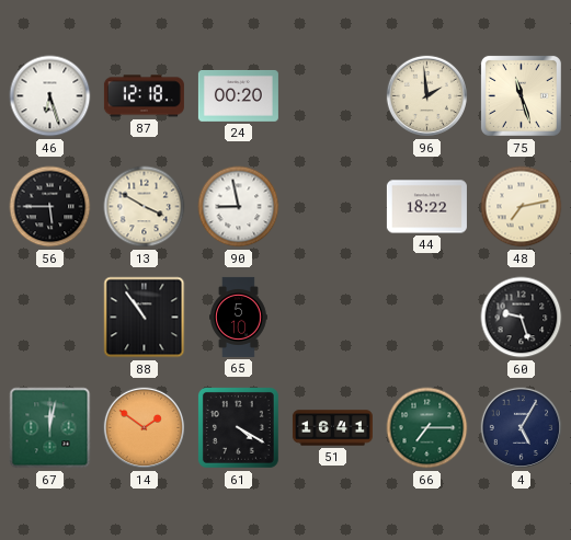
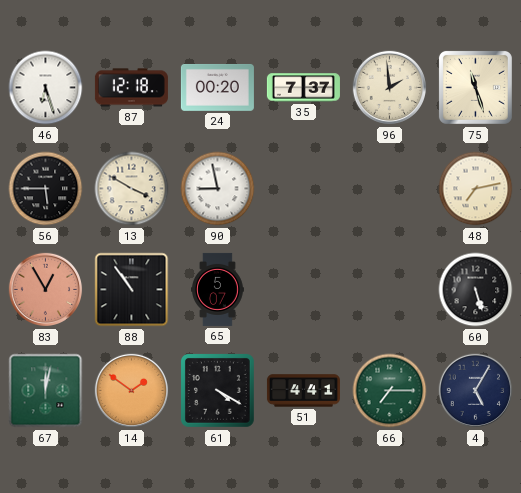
35: none -> 7:37
44: 18:22 -> none
83: none -> 12:55
65: 5:10 -> 5:07
60: 9:27 -> 5:27
51: 16:41 -> 4:41
